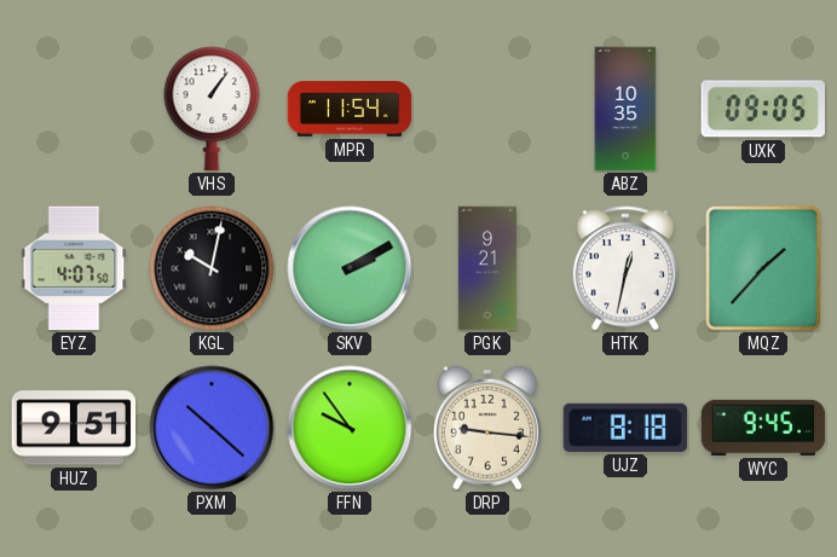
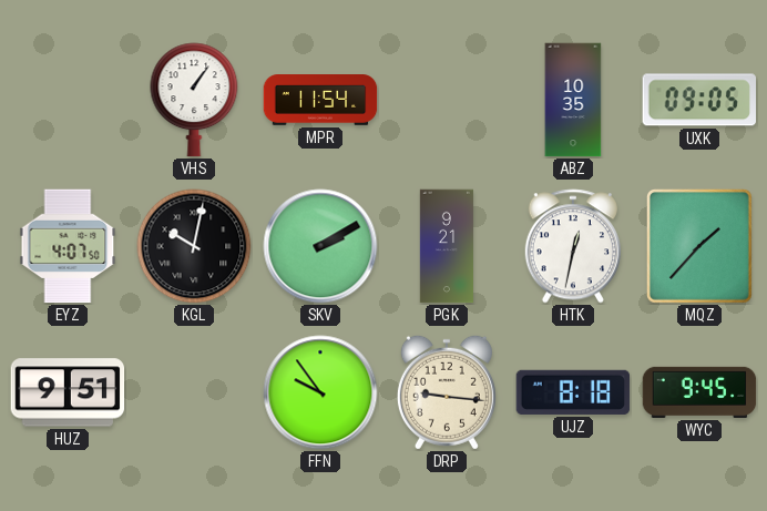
PXM: 10:22 -> none
